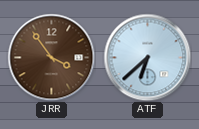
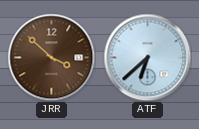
JRR: 3:54 -> 3:52
